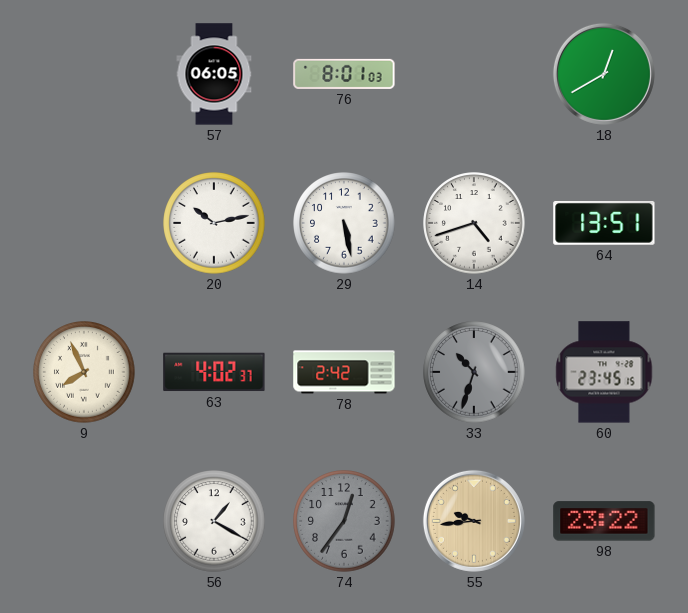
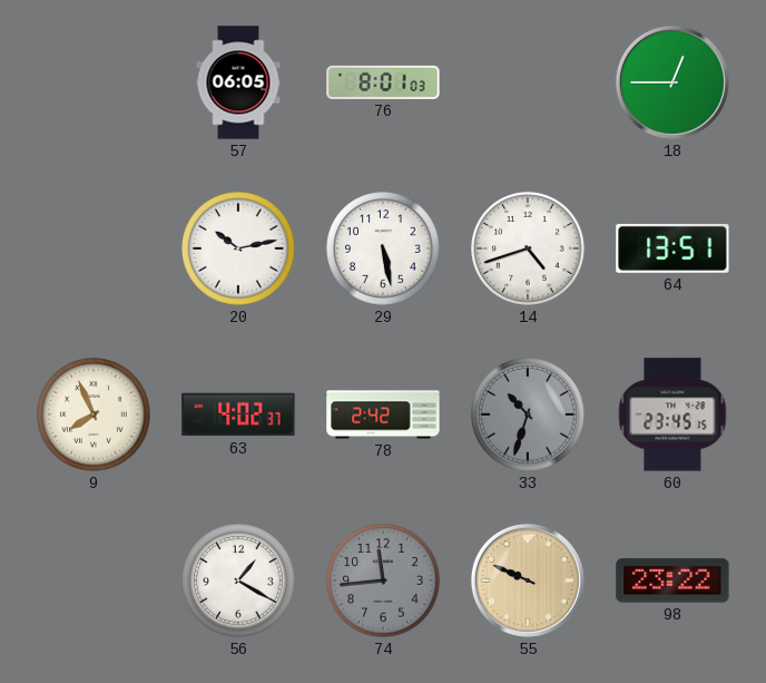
18: 12:40 -> 12:45
74: 12:36 -> 11:44
55: 9:44 -> 9:49
